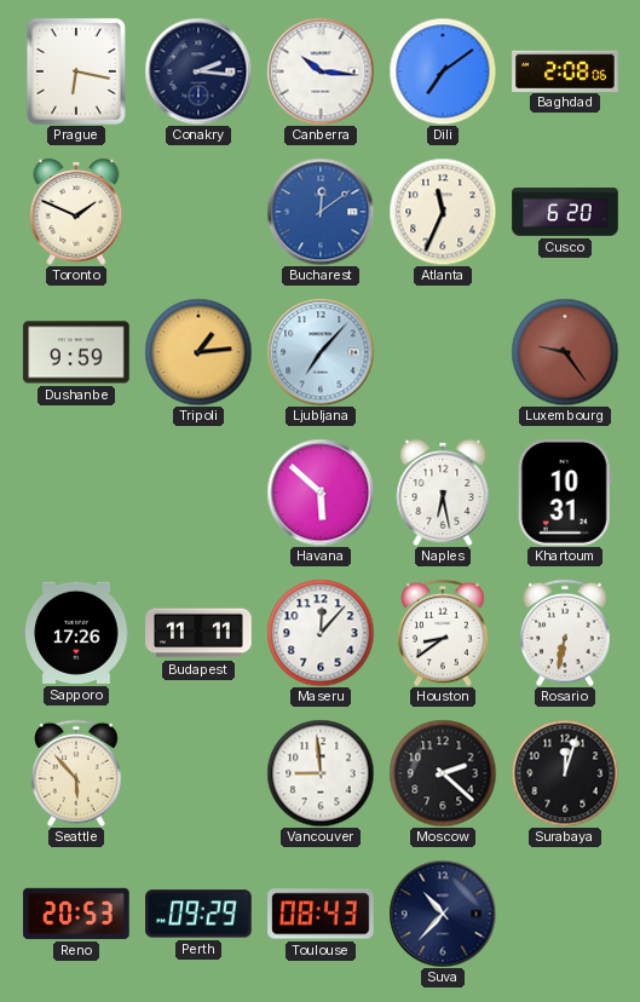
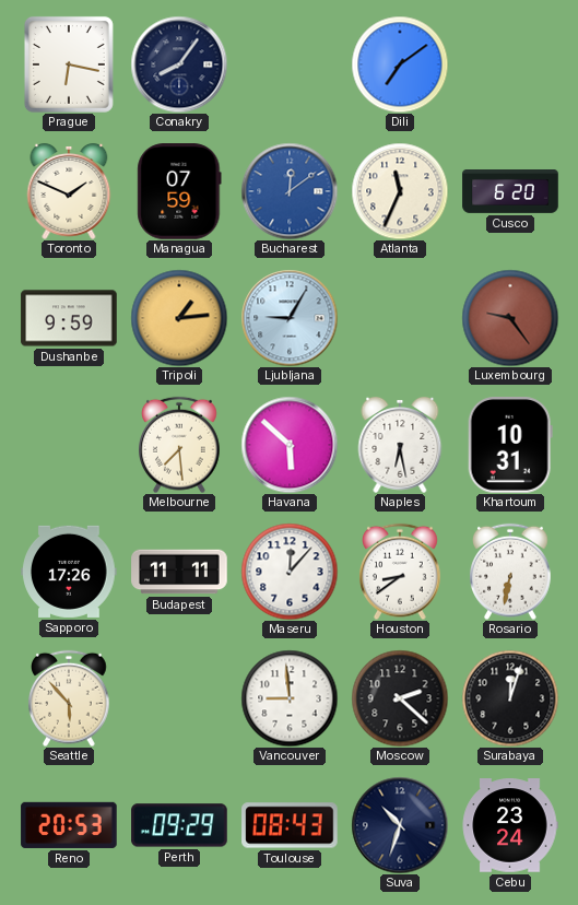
Conakry: 2:16 -> 8:06
Canberra: 10:16 -> none
Baghdad: 2:08 -> none
Managua: none -> 07:59
Ljubljana: 7:07 -> 9:05
Melbourne: none -> 7:29
Suva: 10:37 -> 10:33
Cebu: none -> 23:24
